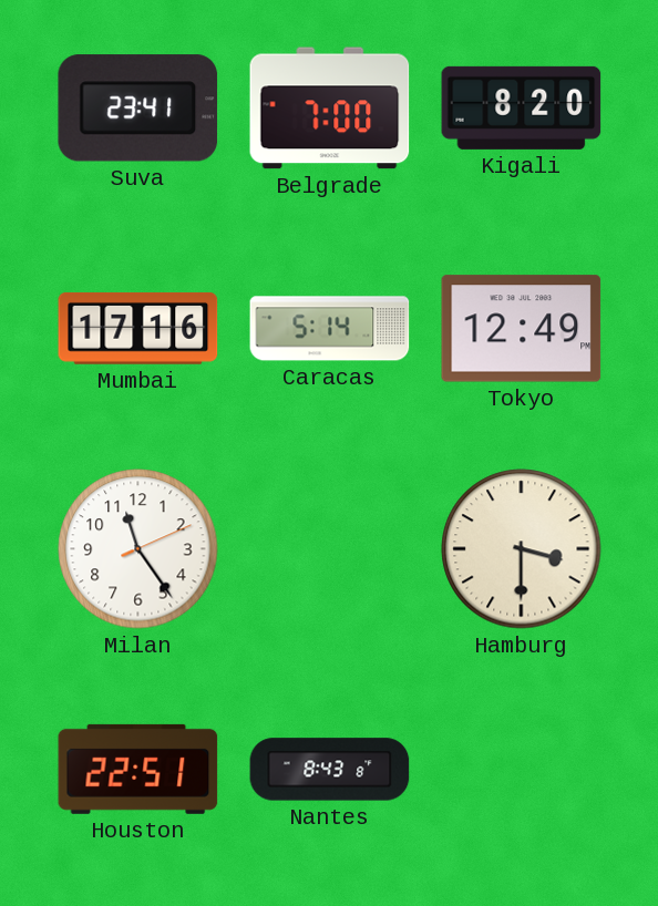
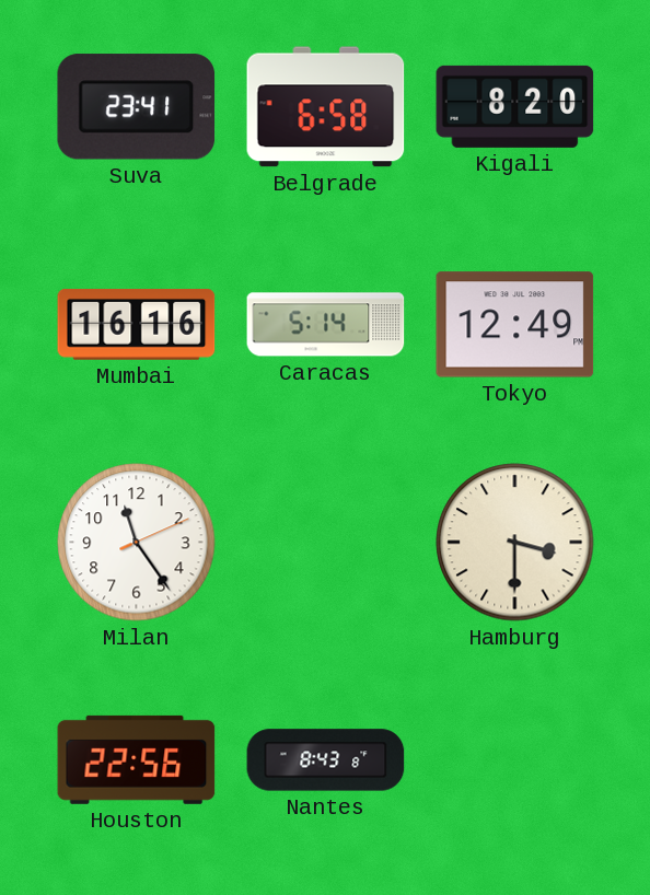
Belgrade: 7:00 -> 6:58
Mumbai: 17:16 -> 16:16
Houston: 22:51 -> 22:56
